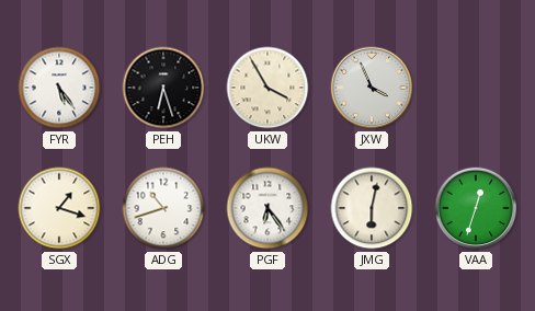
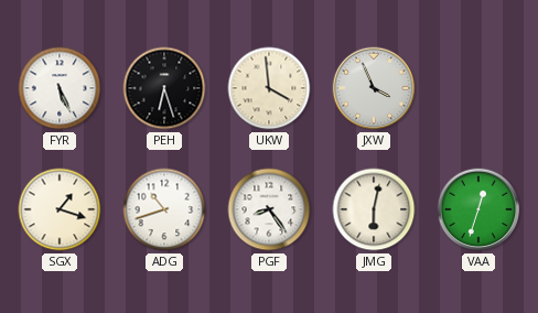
FYR: 5:24 -> 5:26
UKW: 3:55 -> 3:59
PGF: 6:24 -> 8:24
